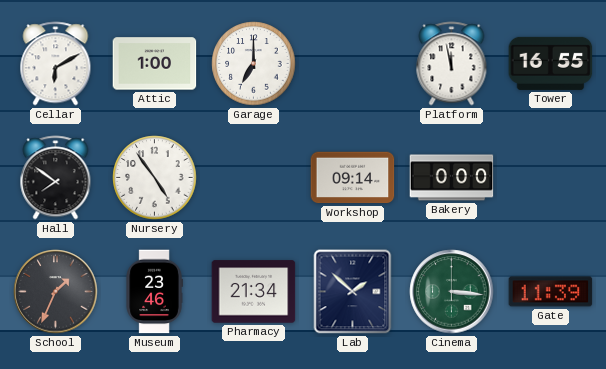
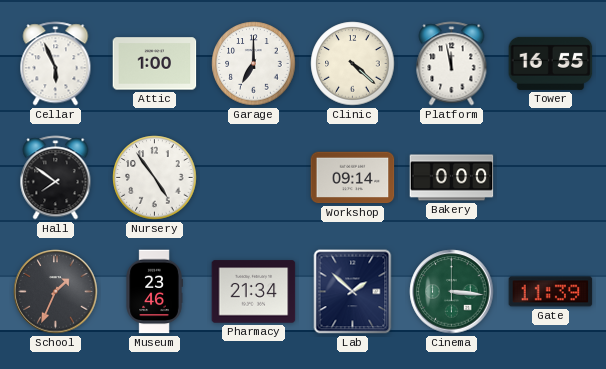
Cellar: 6:10 -> 5:56
Clinic: none -> 4:22
